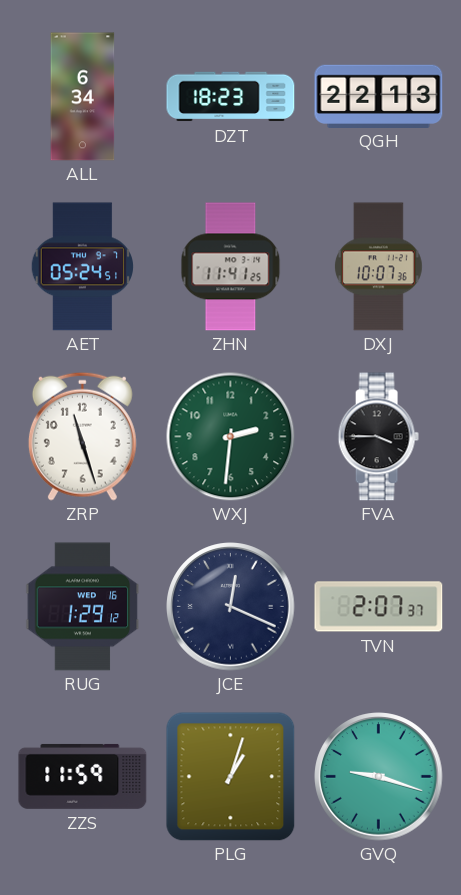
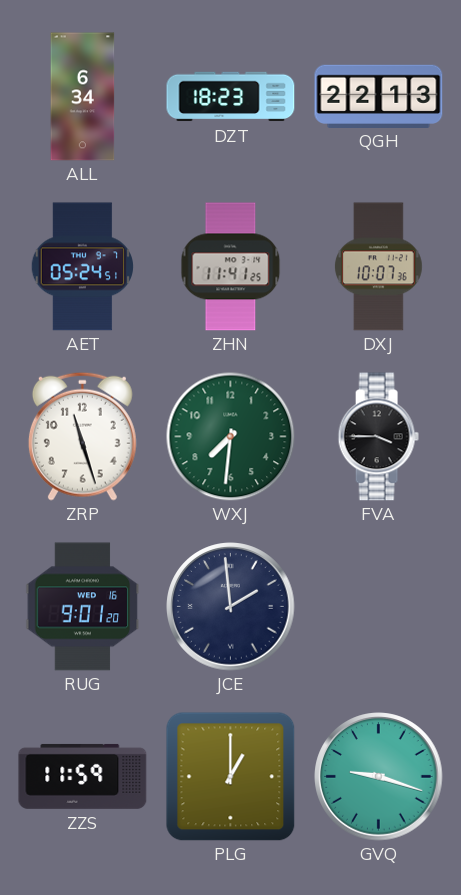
WXJ: 2:31 -> 7:31
RUG: 1:29 -> 9:01
JCE: 12:19 -> 1:59
TVN: 2:07 -> none
PLG: 1:03 -> 1:00
